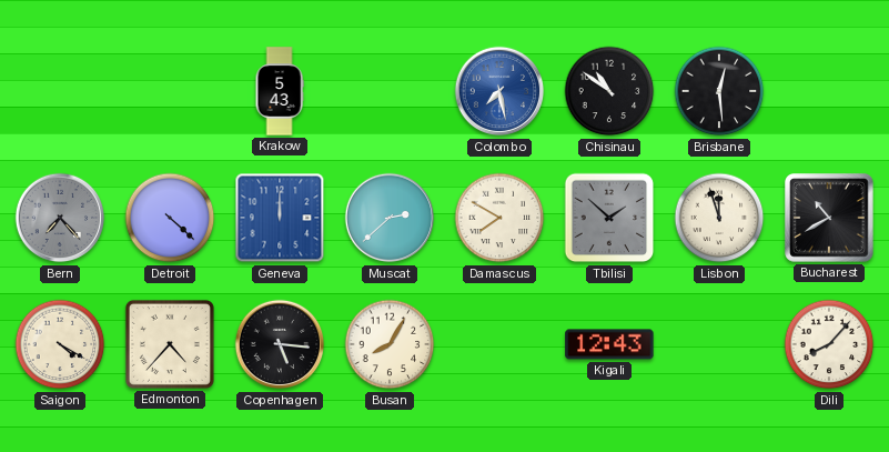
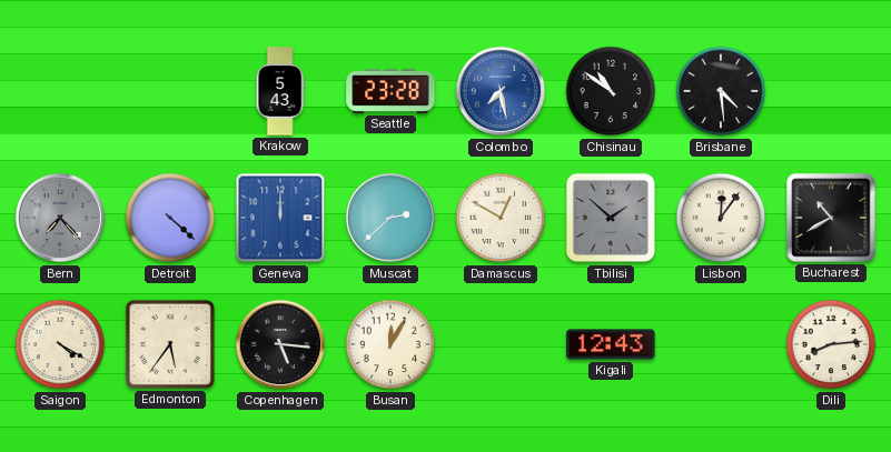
Seattle: none -> 23:28
Brisbane: 12:29 -> 4:29
Damascus: 7:50 -> 12:50
Lisbon: 11:57 -> 12:06
Edmonton: 4:37 -> 5:36
Busan: 8:05 -> 12:05
Dili: 8:07 -> 8:14
